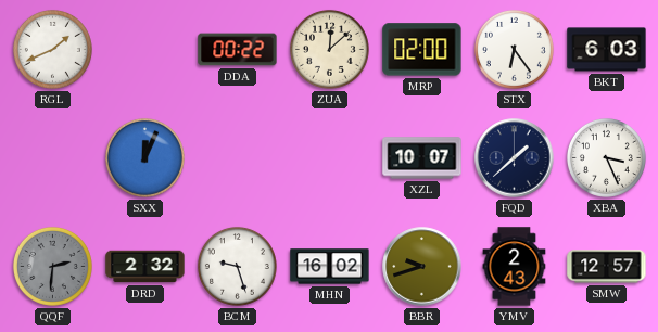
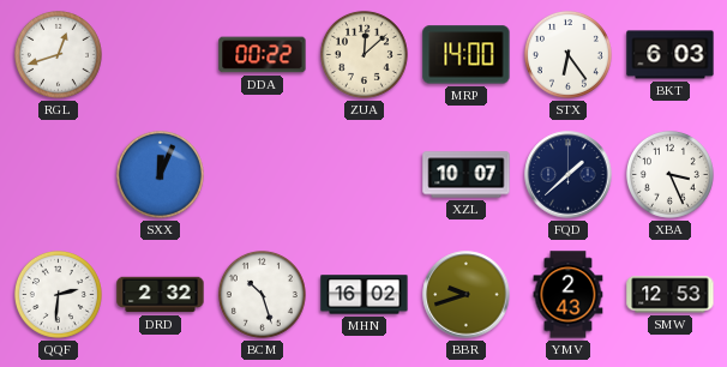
RGL: 1:41 -> 12:42
MRP: 02:00 -> 14:00
QQF dial: grey -> white
BCM: 9:27 -> 10:27
SMW: 12:57 -> 12:53
